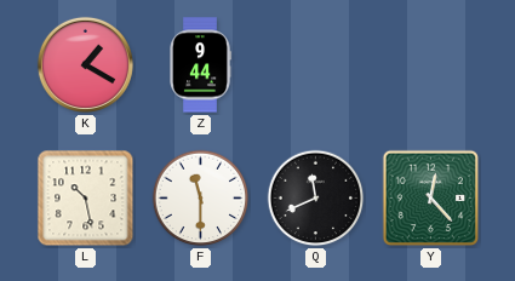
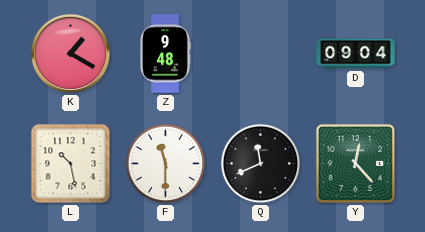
Z: 9:44 -> 9:48
D: none -> 09:04
